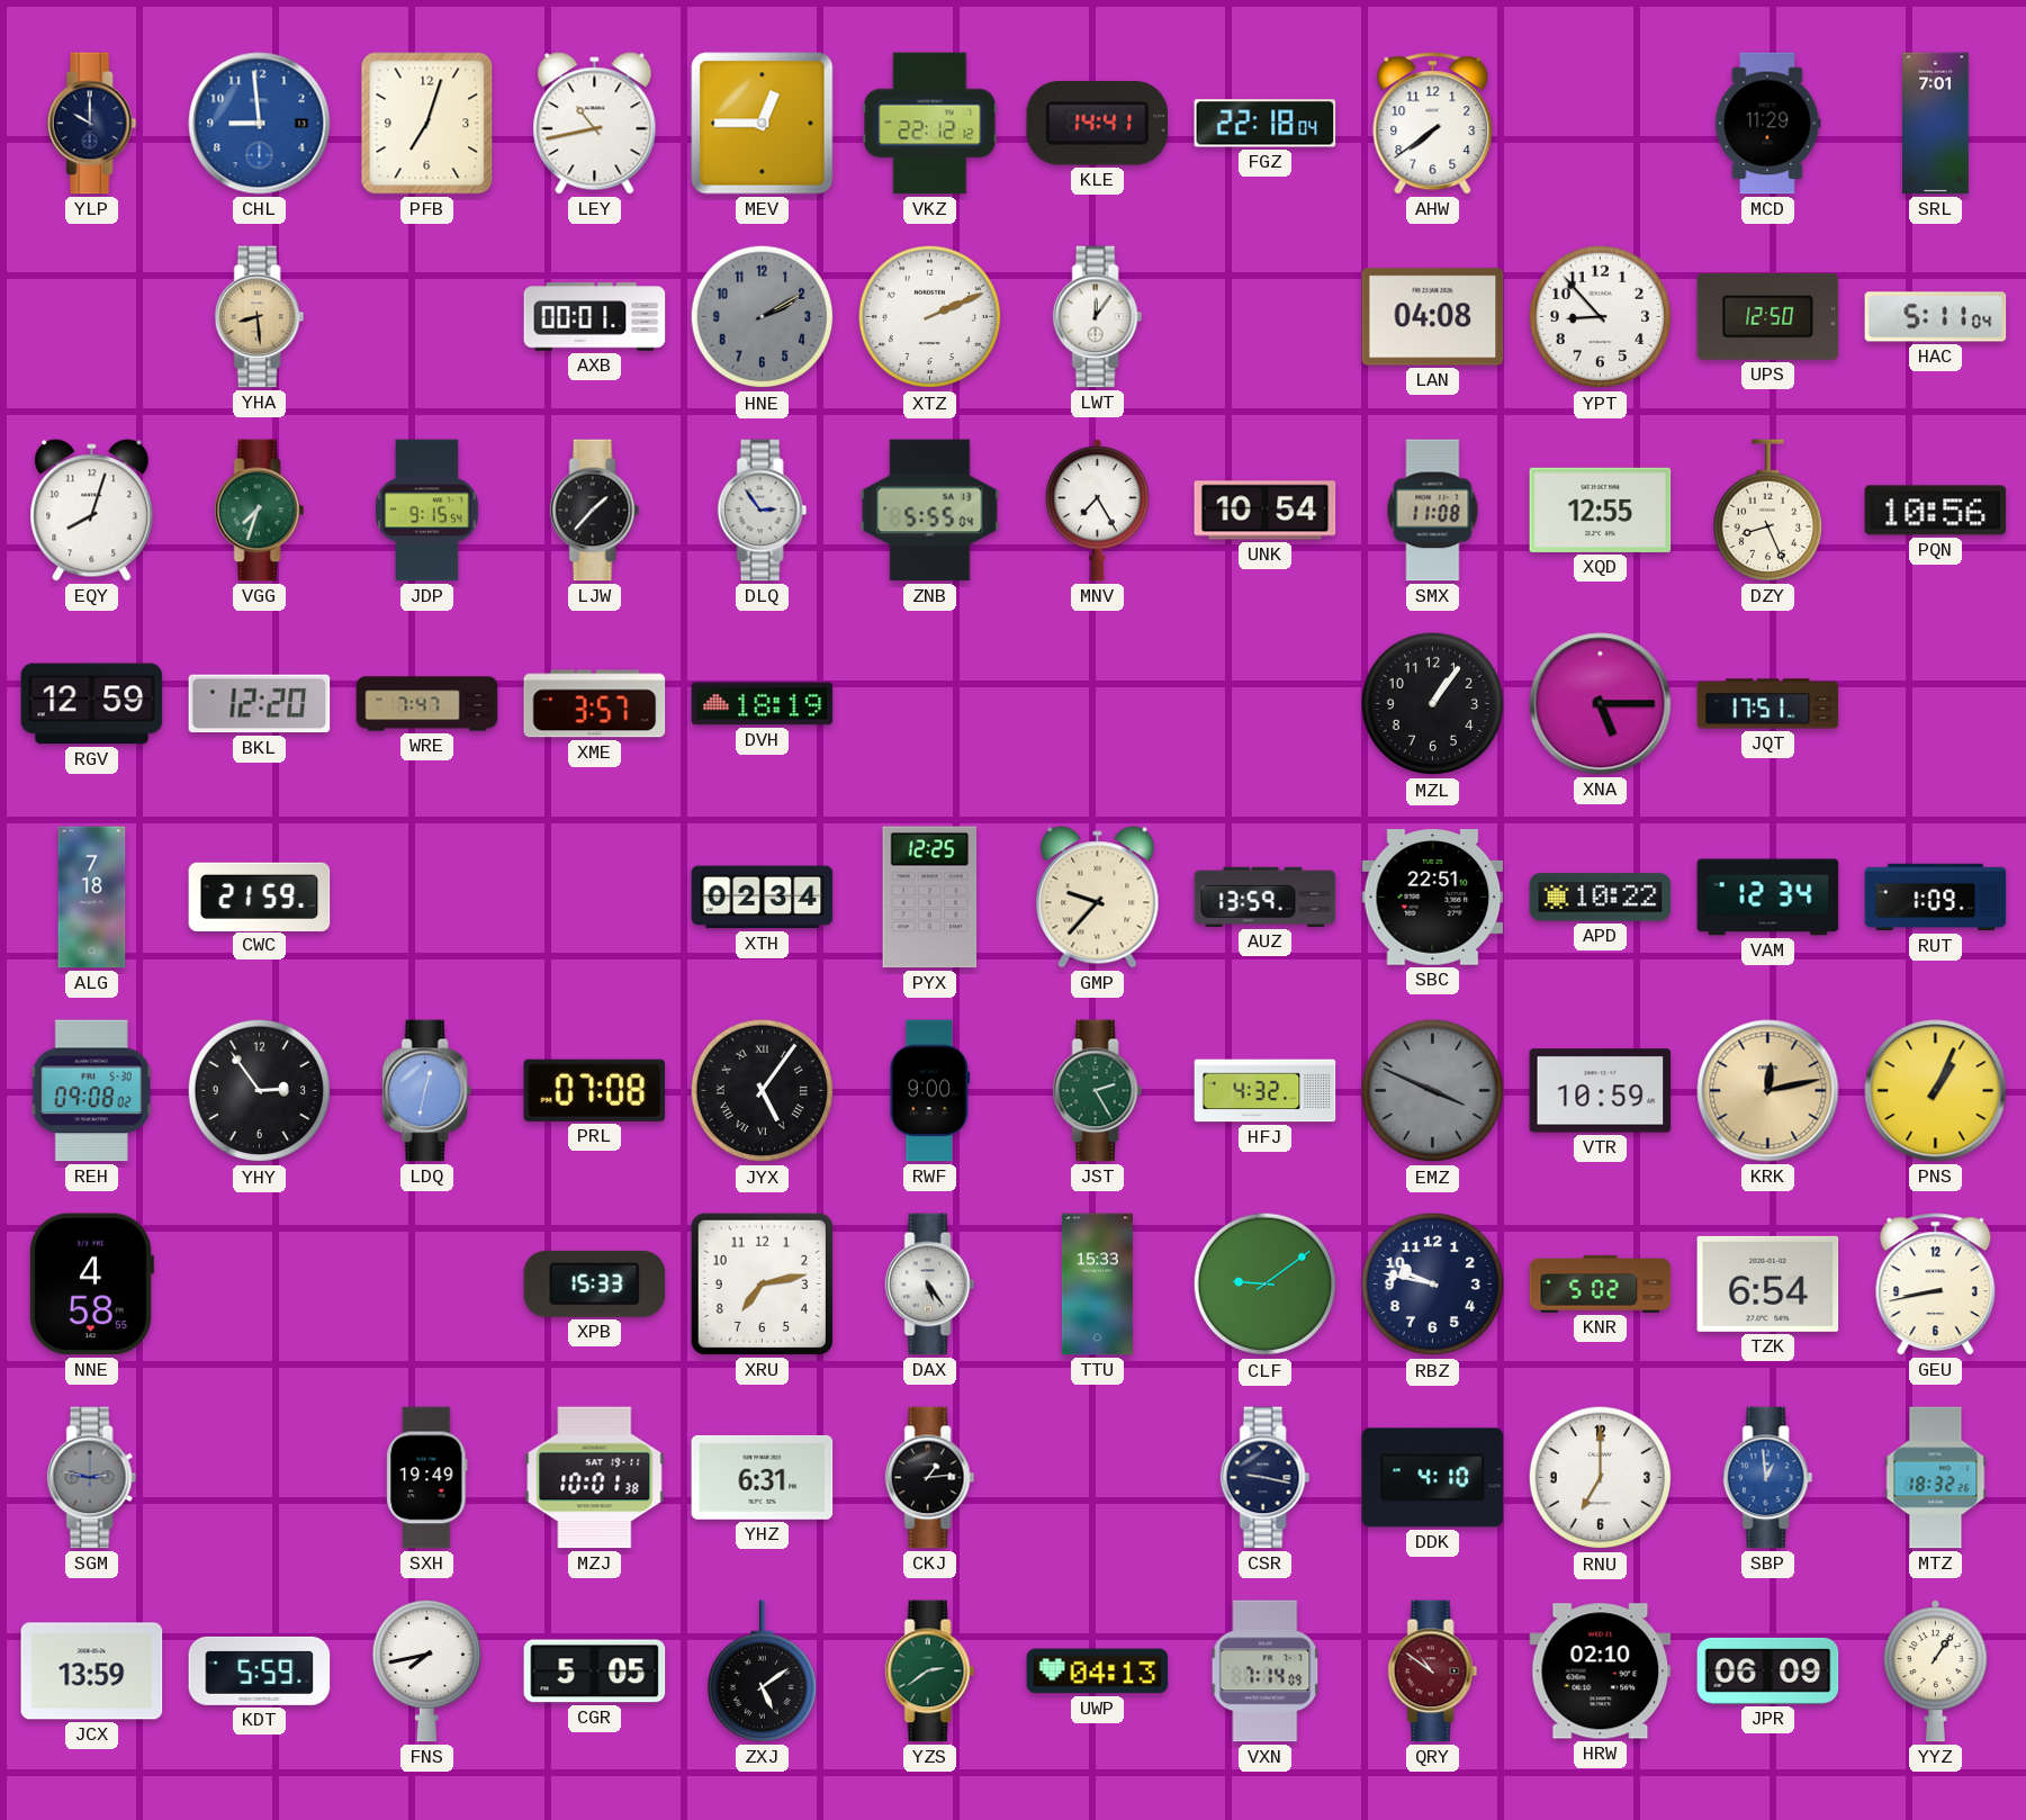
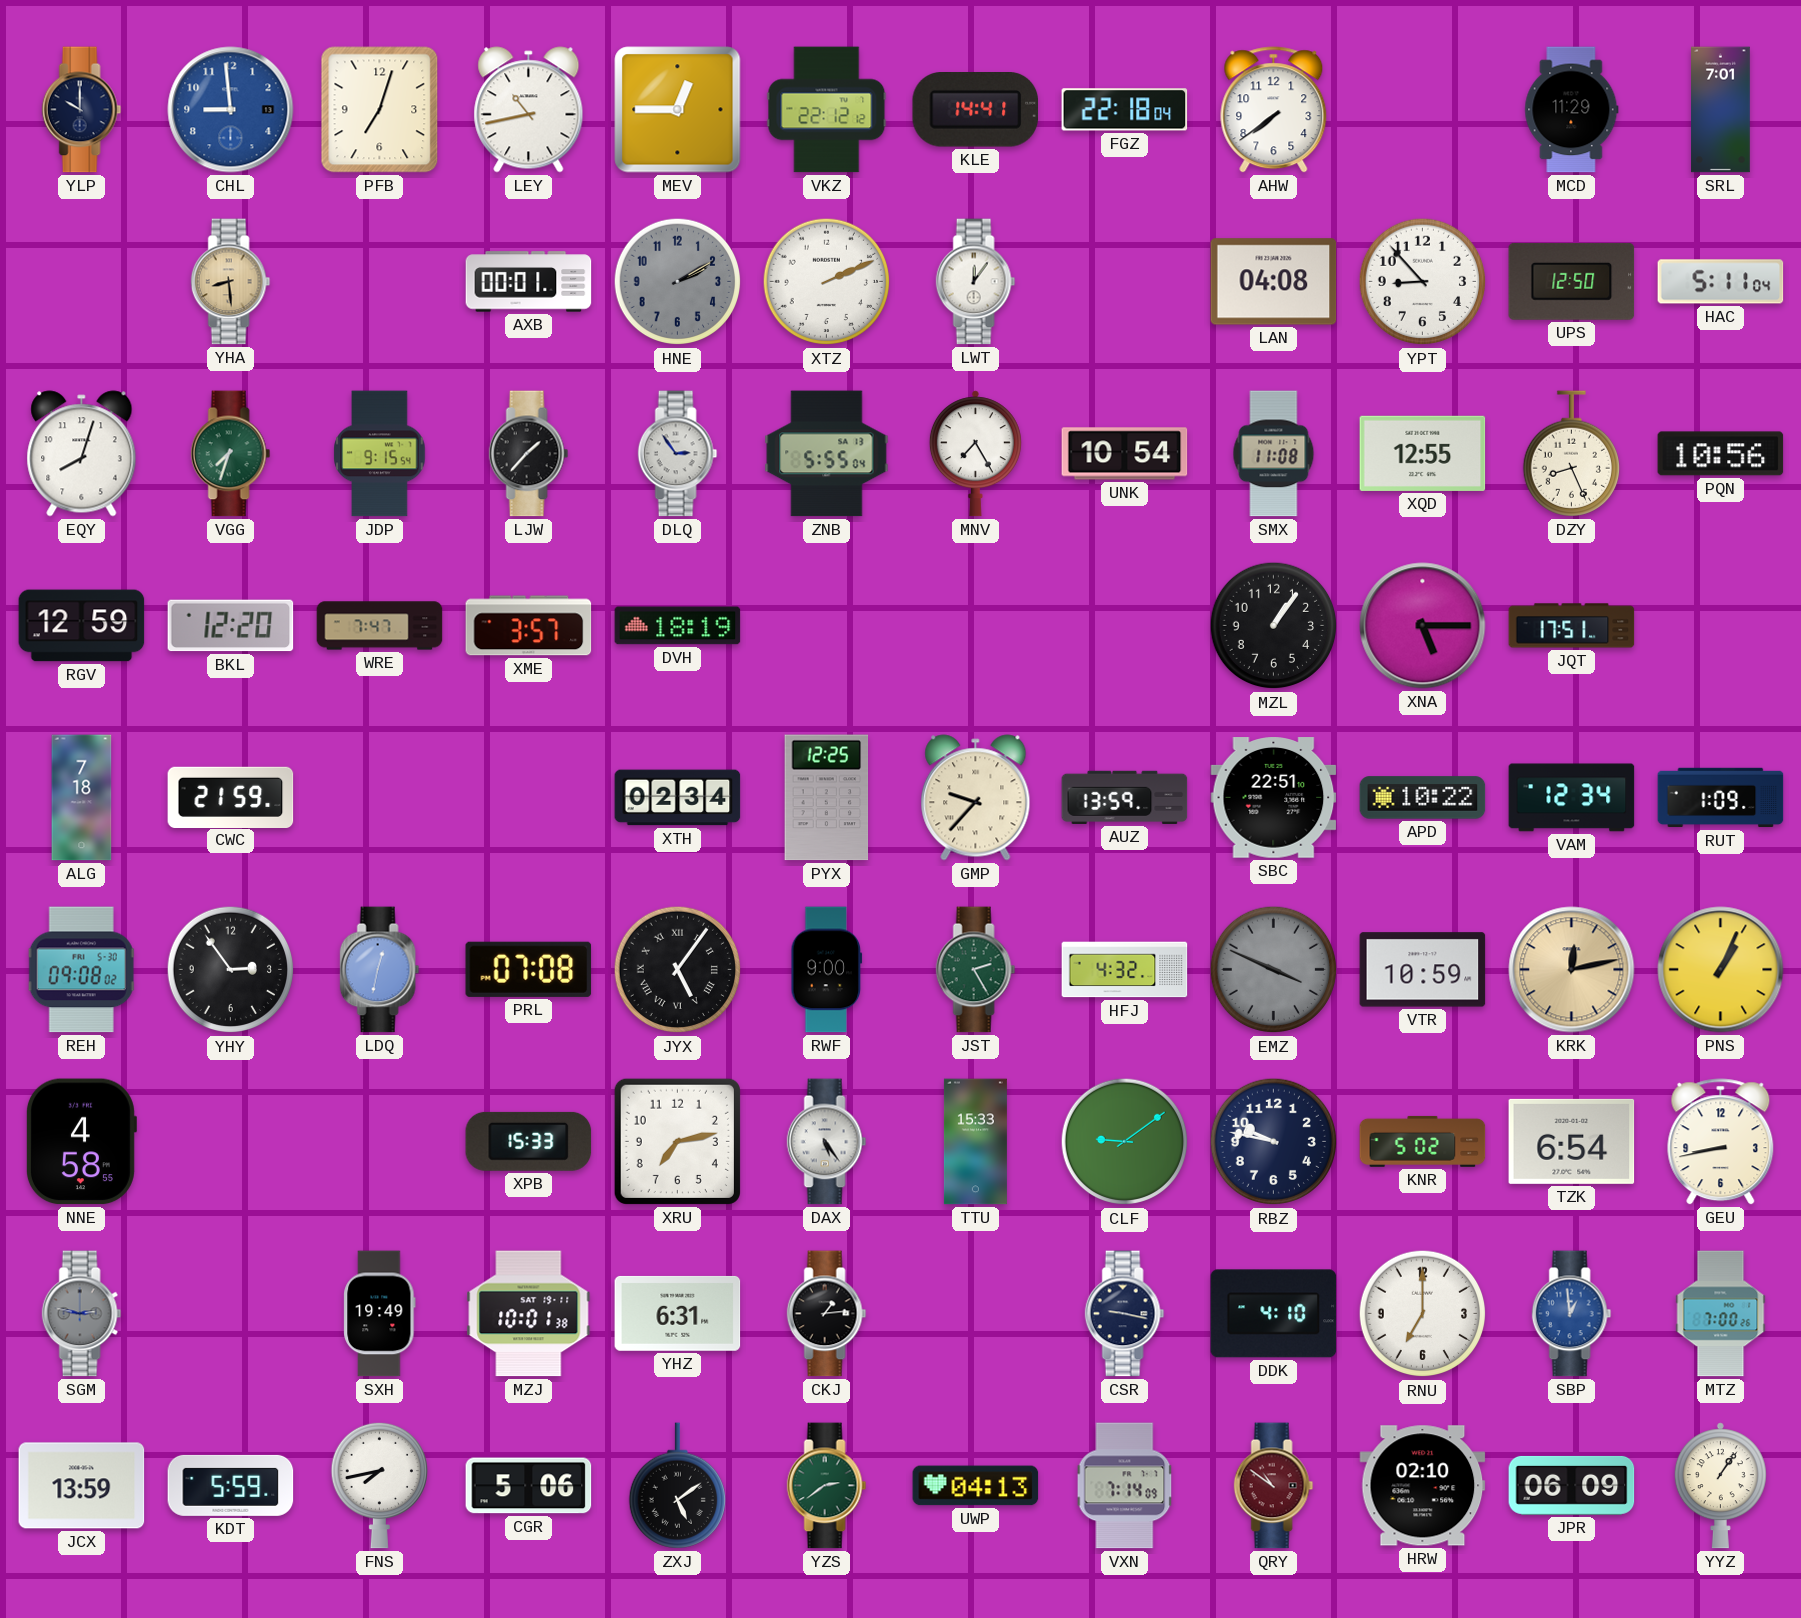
MTZ: 18:32 -> 7:00
CGR: 5:05 -> 5:06
